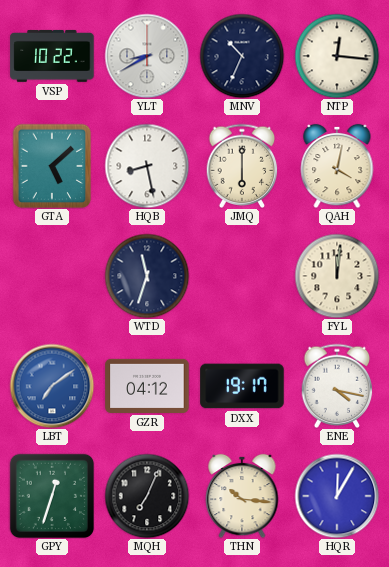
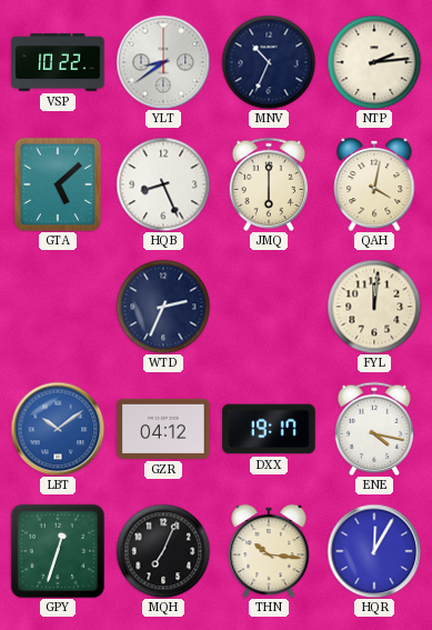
YLT: 8:40 -> 8:39
NTP: 12:16 -> 2:14
HQB: 8:28 -> 8:26
WTD: 11:33 -> 2:34
LBT: 7:09 -> 10:09
